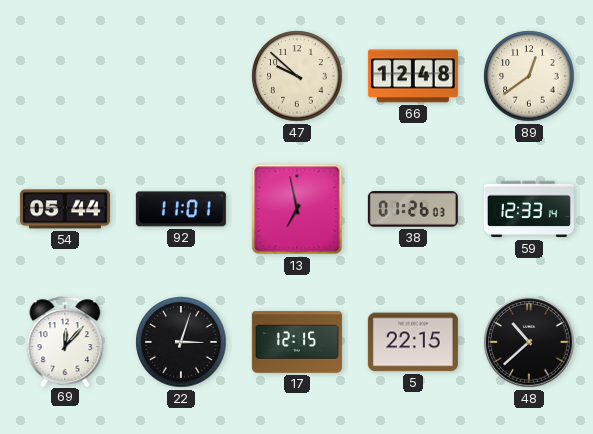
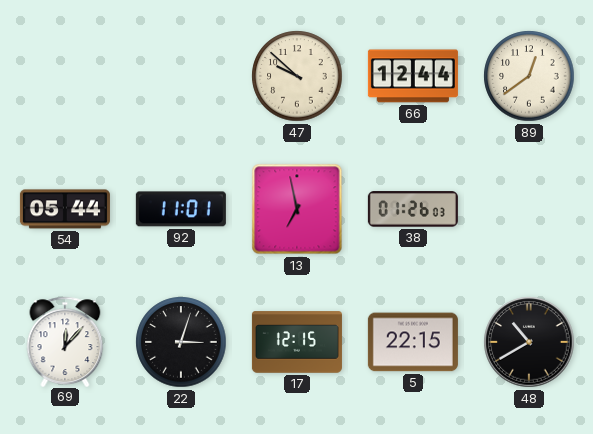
66: 12:48 -> 12:44
59: 12:33 -> none
48: 10:38 -> 10:40
